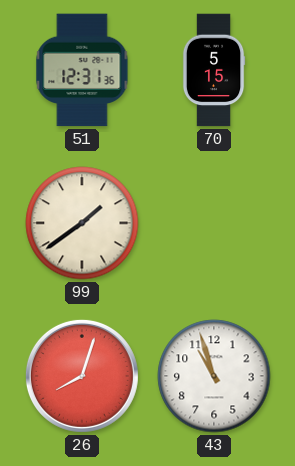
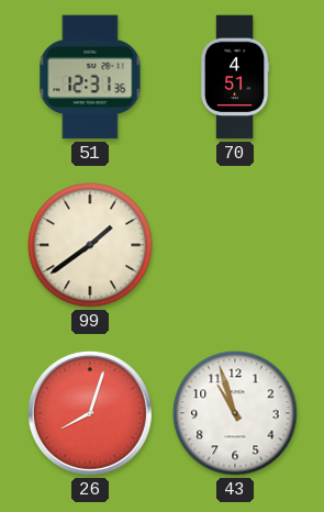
70: 5:15 -> 4:51
